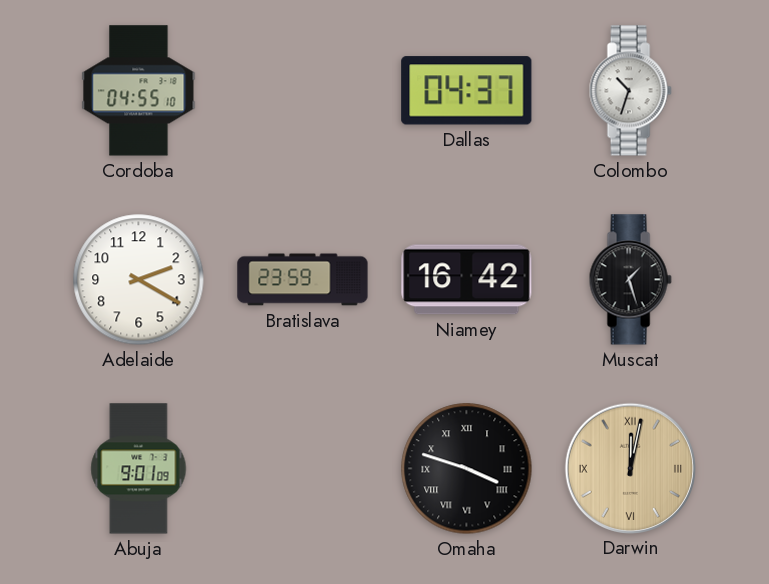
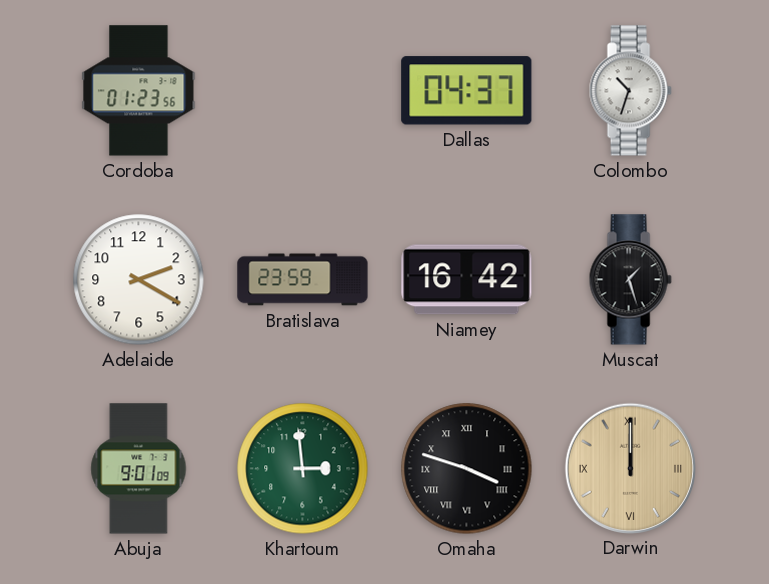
Cordoba: 04:55 -> 01:23
Khartoum: none -> 2:59
Darwin: 12:02 -> 12:00
